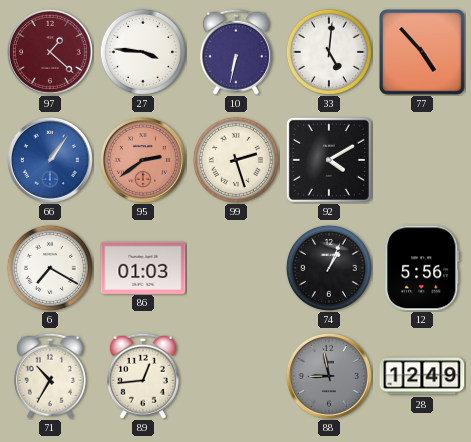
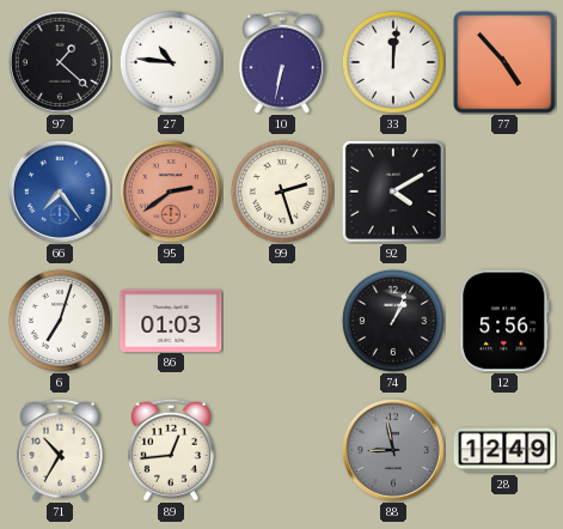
97 dial: burgundy -> black
27: 3:46 -> 10:46
33: 5:01 -> 12:01
66: 1:06 -> 7:24
6: 7:20 -> 7:03
